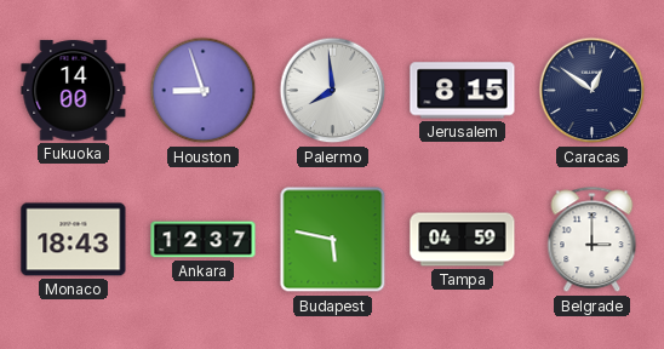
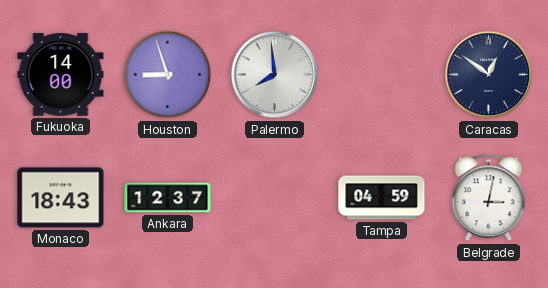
Jerusalem: 8:15 -> none
Budapest: 5:47 -> none
Belgrade: 3:00 -> 3:02
